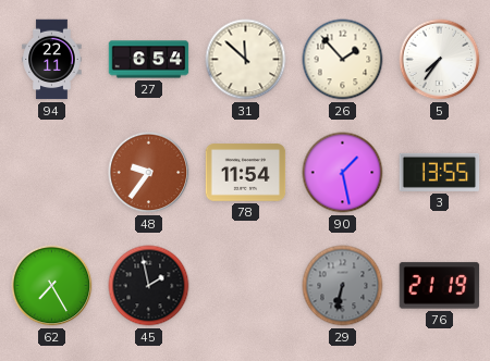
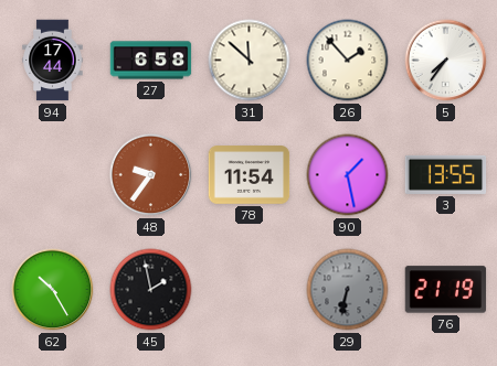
94: 22:11 -> 17:44
27: 6:54 -> 6:58
62: 7:25 -> 10:25
